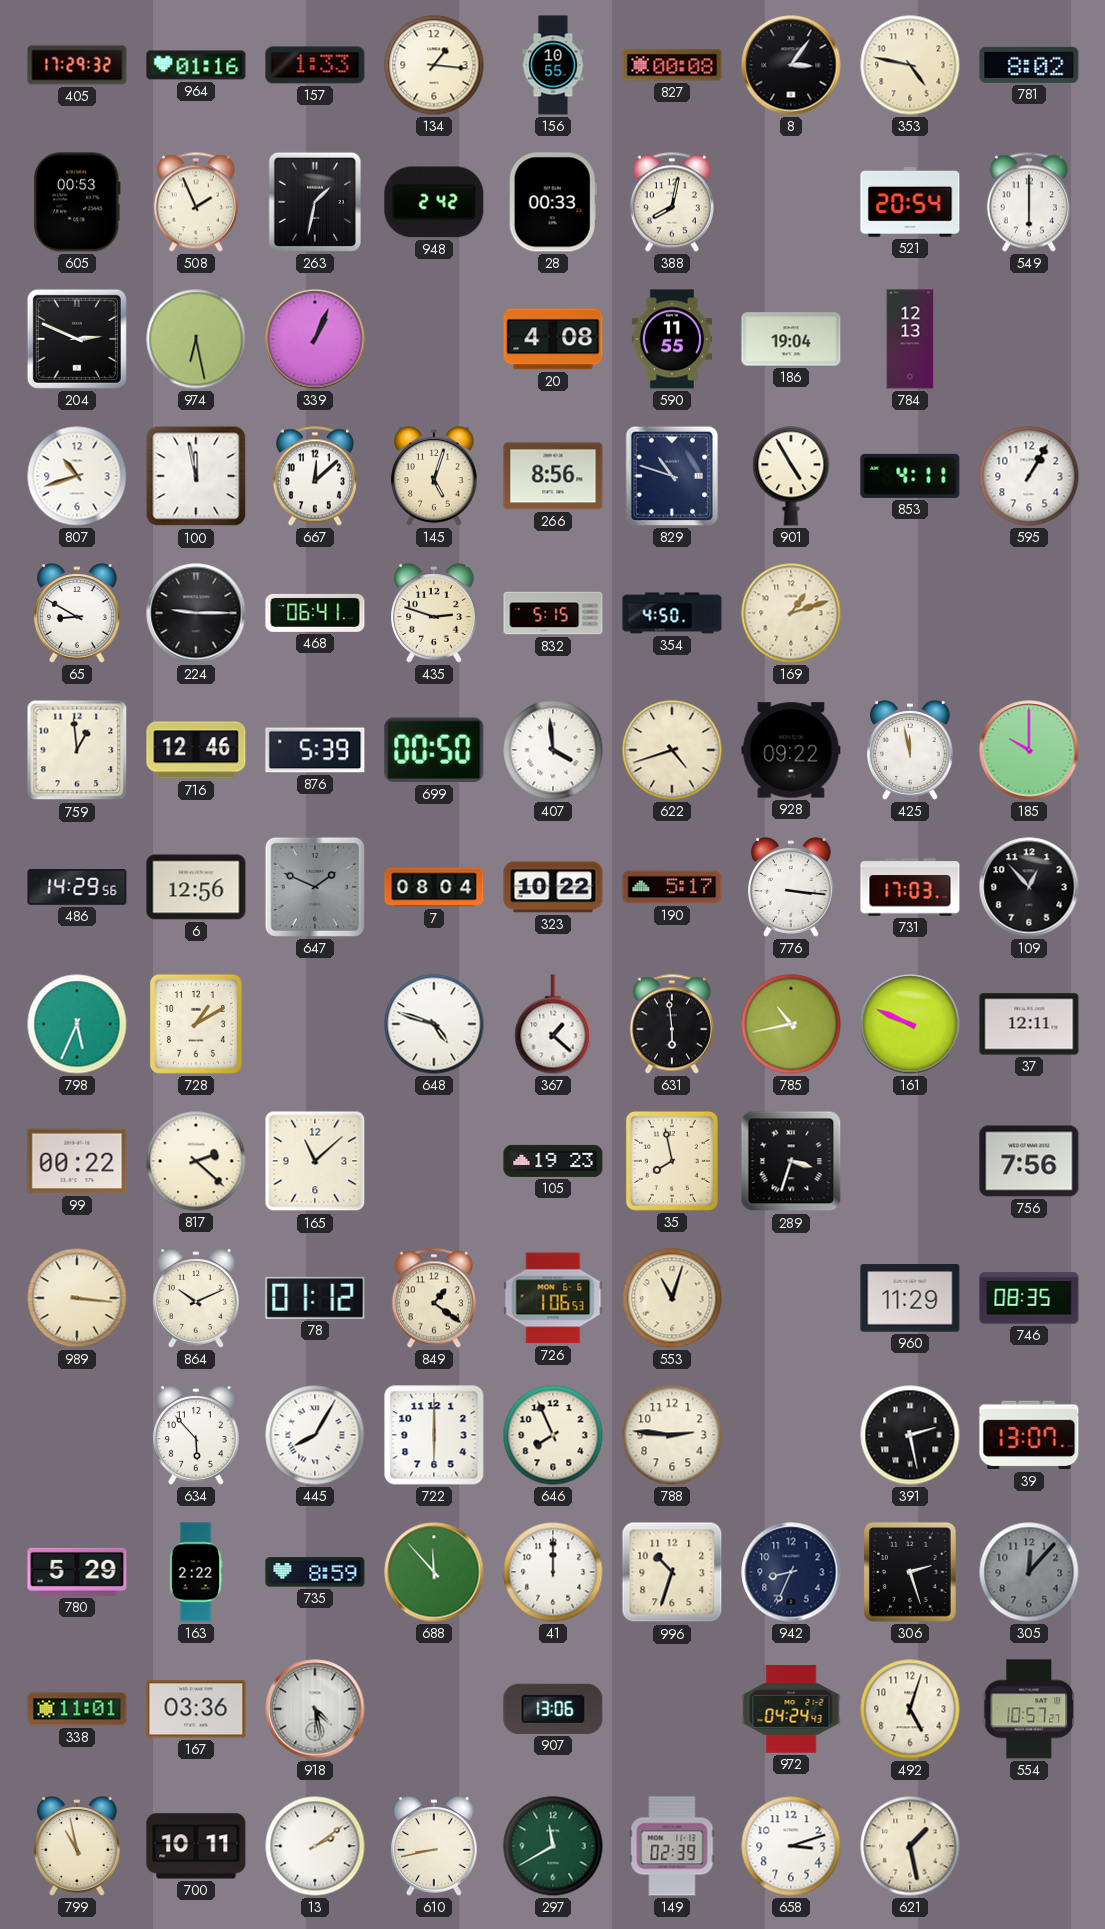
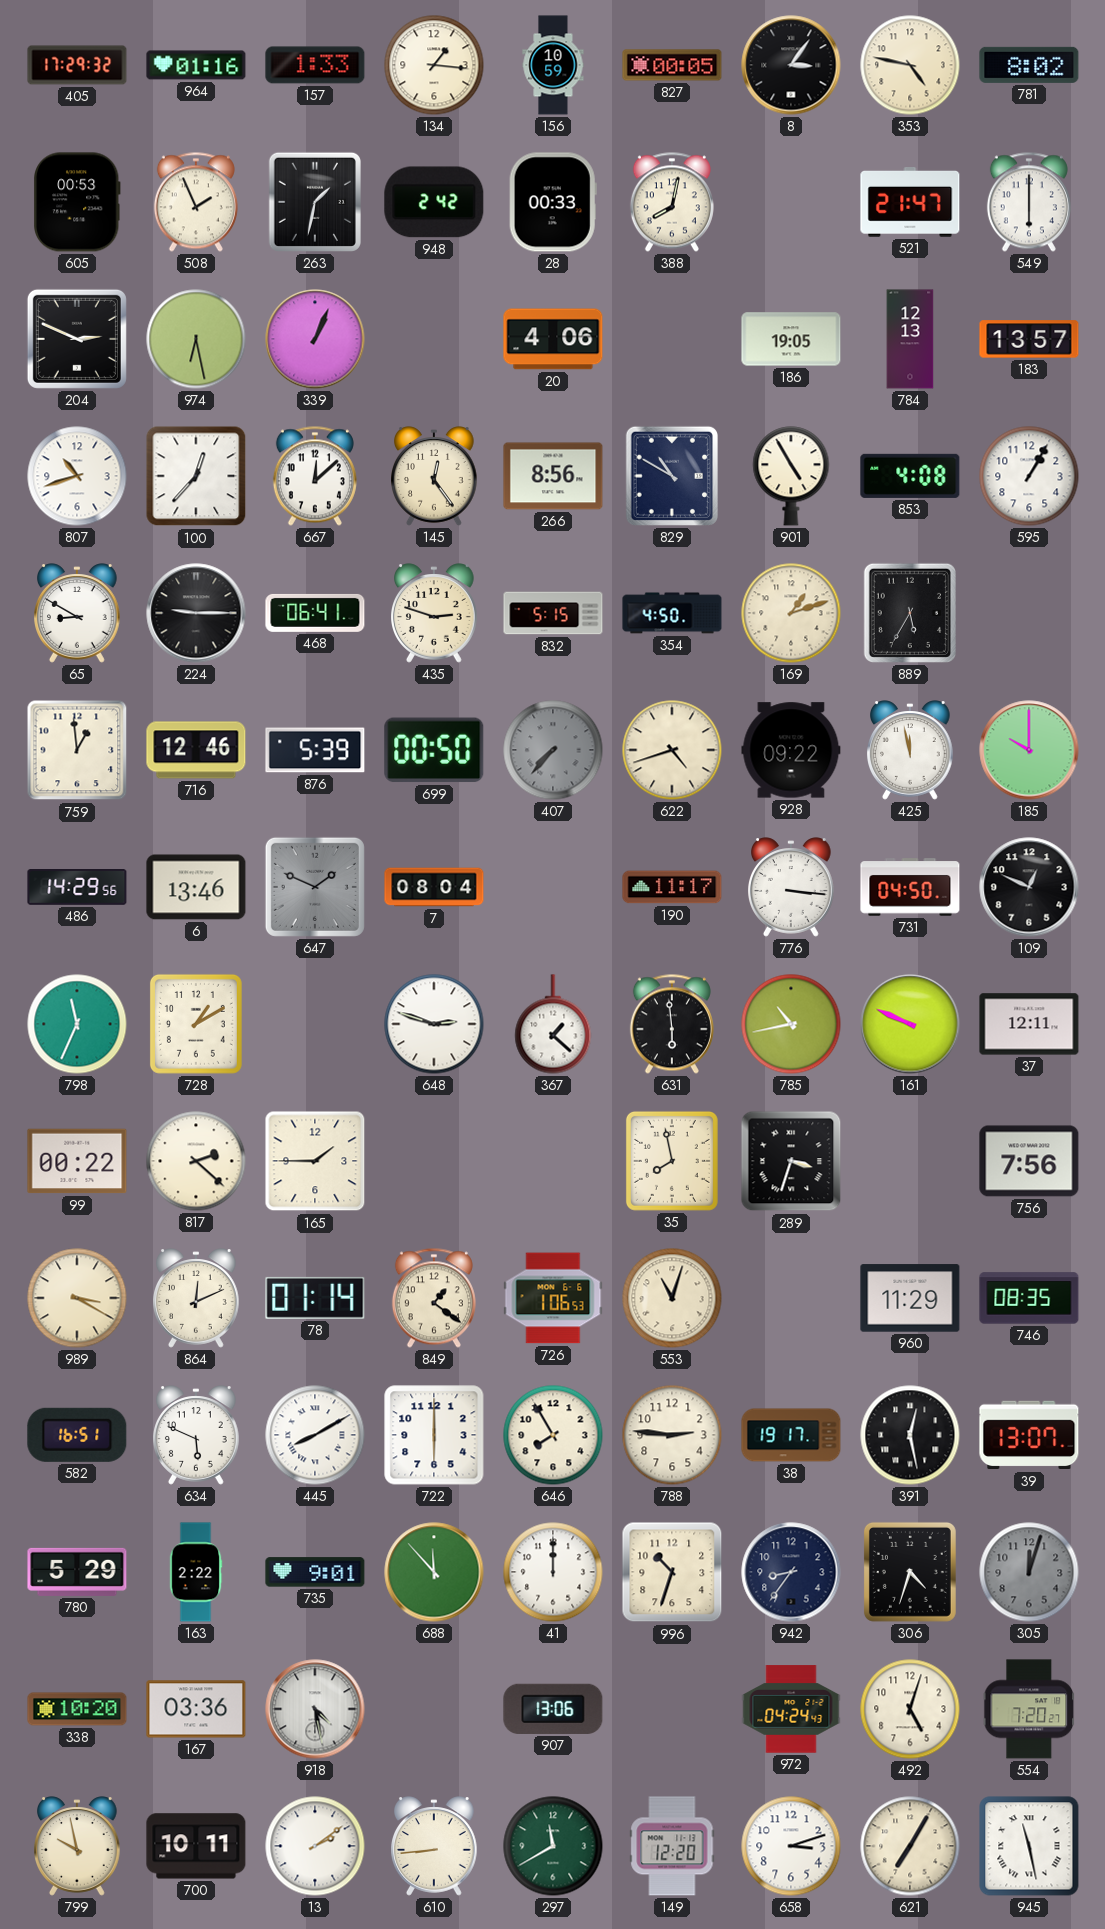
156: 10:55 -> 10:59
827: 00:08 -> 00:05
521: 20:54 -> 21:47
20: 4:08 -> 4:06
590: 11:55 -> none
186: 19:04 -> 19:05
183: none -> 13:57
100: 11:58 -> 12:37
145: 5:03 -> 12:24
829: 10:48 -> 10:50
853: 4:11 -> 4:08
889: none -> 5:35
407: 3:59 -> 7:37
407 dial: white -> grey
6: 12:56 -> 13:46
323: 10:22 -> none
190: 5:17 -> 11:17
731: 17:03 -> 04:50
109: 12:53 -> 12:49
798: 5:34 -> 11:34
648: 4:48 -> 2:48
165: 11:08 -> 1:45
105: 19:23 -> none
989: 3:16 -> 3:20
864: 10:11 -> 12:11
78: 01:12 -> 01:14
582: none -> 16:51
634: 5:53 -> 5:49
445: 8:05 -> 8:10
646: 7:56 -> 7:55
38: none -> 19:17
391: 2:28 -> 12:28
735: 8:59 -> 9:01
942: 8:34 -> 8:36
306: 2:27 -> 4:33
305: 12:07 -> 12:03
338: 11:01 -> 10:20
554: 10:57 -> 7:20
799: 10:58 -> 9:58
610: 8:43 -> 8:44
149: 02:39 -> 12:20
621: 1:28 -> 7:05
945: none -> 11:28
